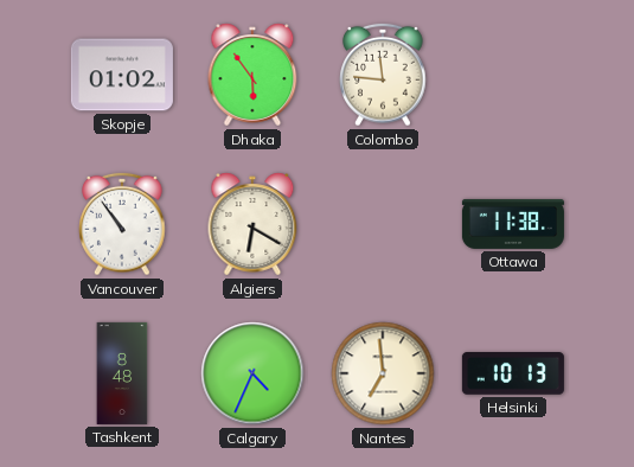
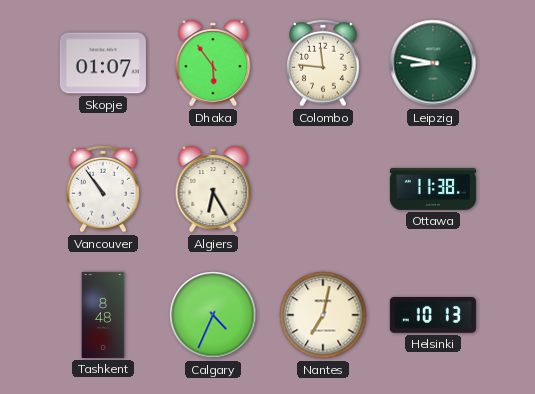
Skopje: 01:02 -> 01:07
Leipzig: none -> 8:47
Algiers: 6:20 -> 6:25
Nantes: 6:59 -> 7:02
